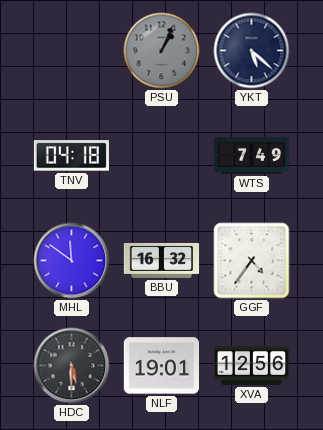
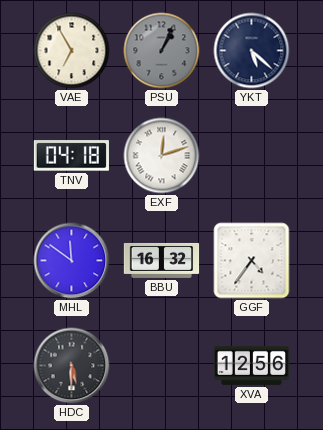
VAE: none -> 6:55
EXF: none -> 12:12
WTS: 7:49 -> none
NLF: 19:01 -> none
